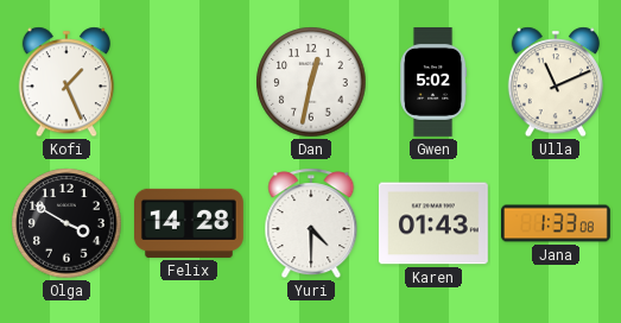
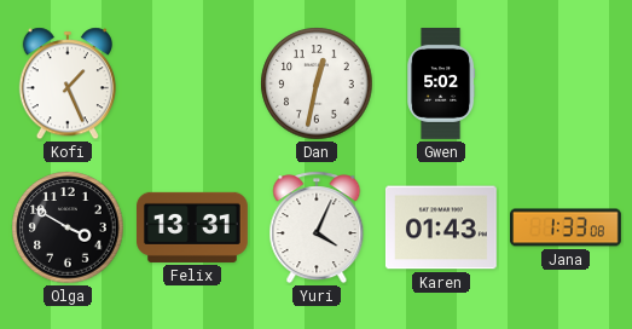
Ulla: 11:11 -> none
Felix: 14:28 -> 13:31
Yuri: 4:30 -> 4:04
